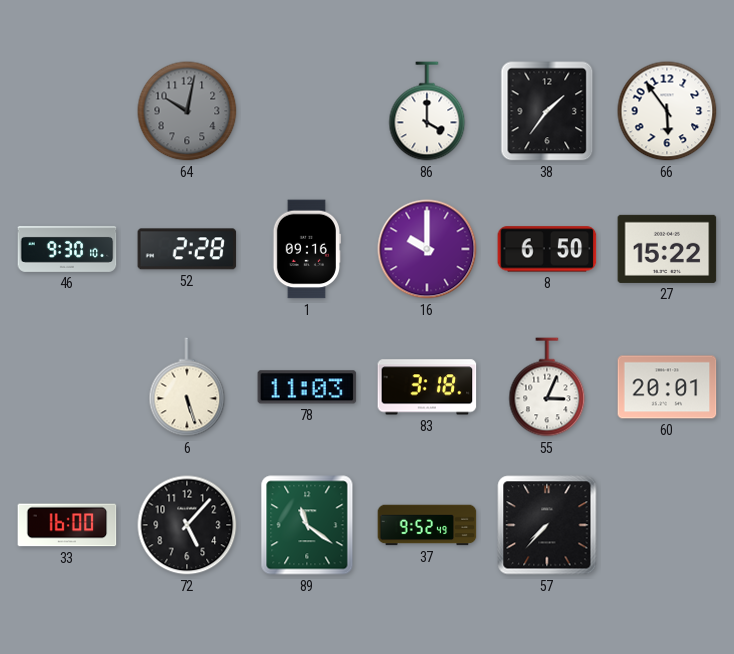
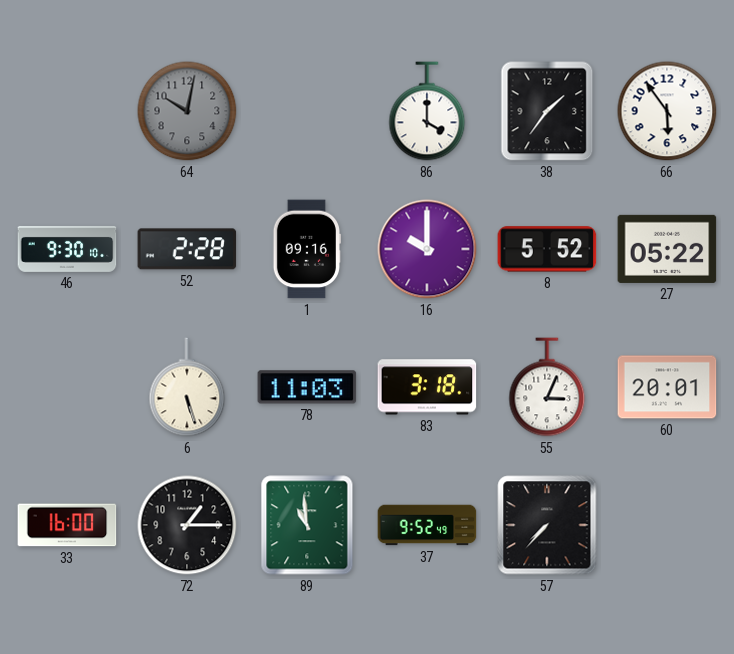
8: 6:50 -> 5:52
27: 15:22 -> 05:22
72: 5:07 -> 1:15
89: 11:21 -> 10:59
